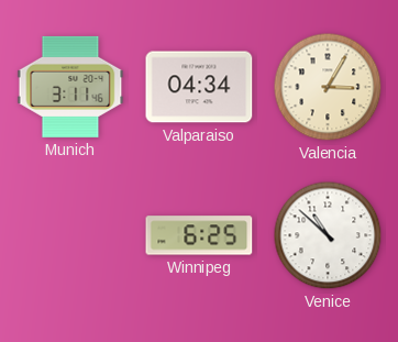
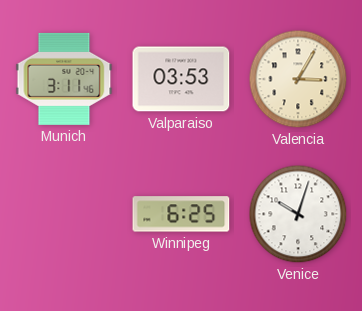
Valparaiso: 04:34 -> 03:53
Venice: 10:52 -> 10:03
